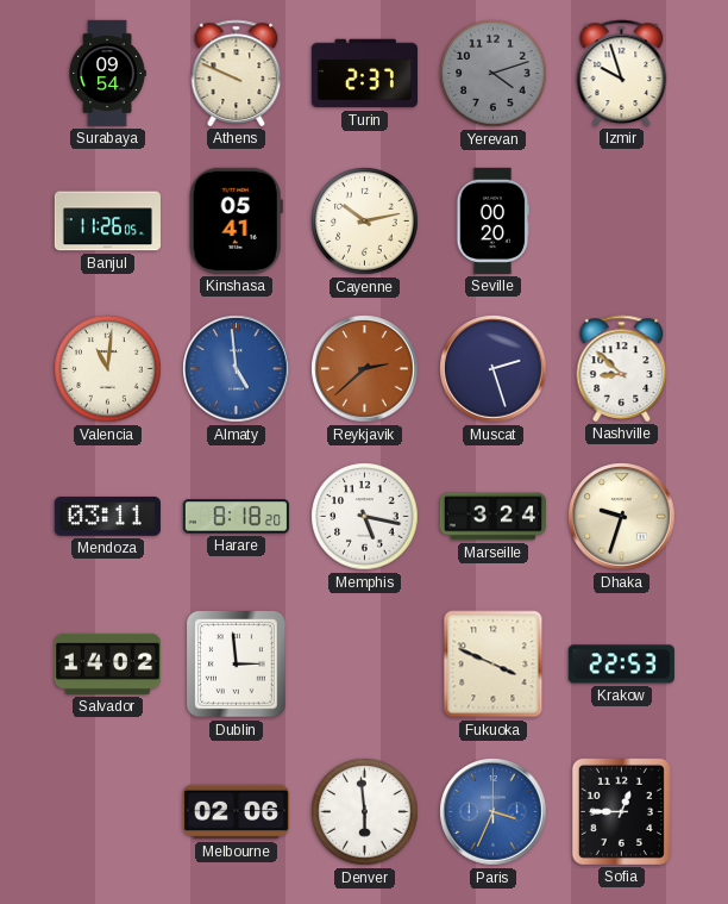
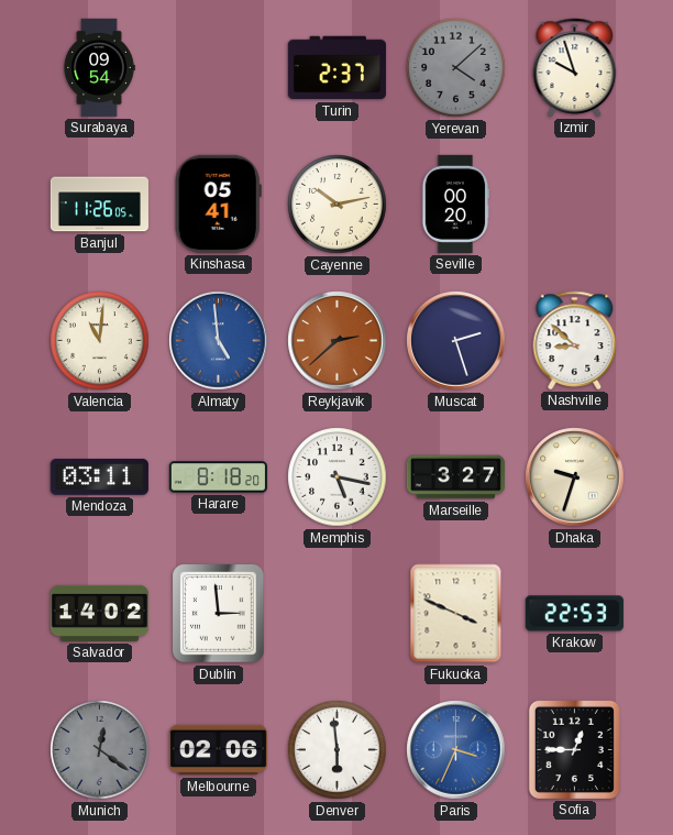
Athens: 9:49 -> none
Yerevan: 4:12 -> 4:08
Marseille: 3:24 -> 3:27
Munich: none -> 12:21
